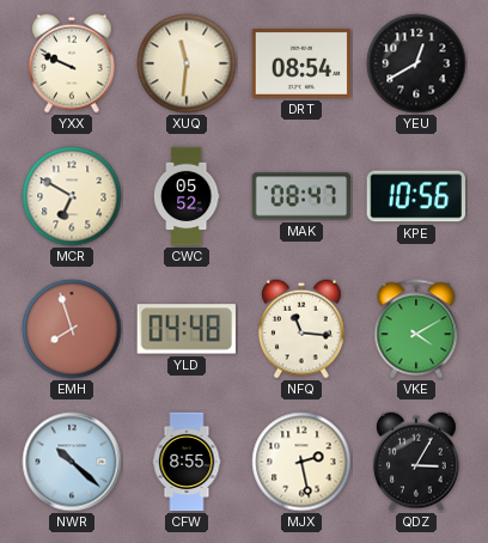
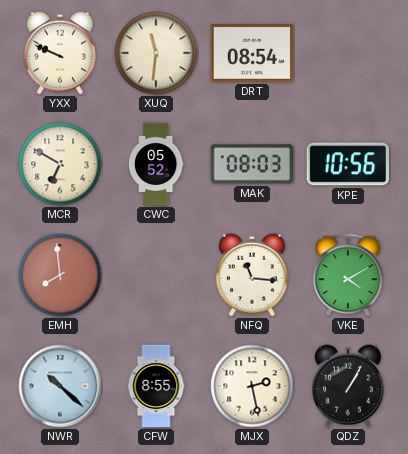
YEU: 12:40 -> none
MAK: 08:47 -> 08:03
EMH: 7:57 -> 7:59
YLD: 04:48 -> none
QDZ: 3:05 -> 1:05
